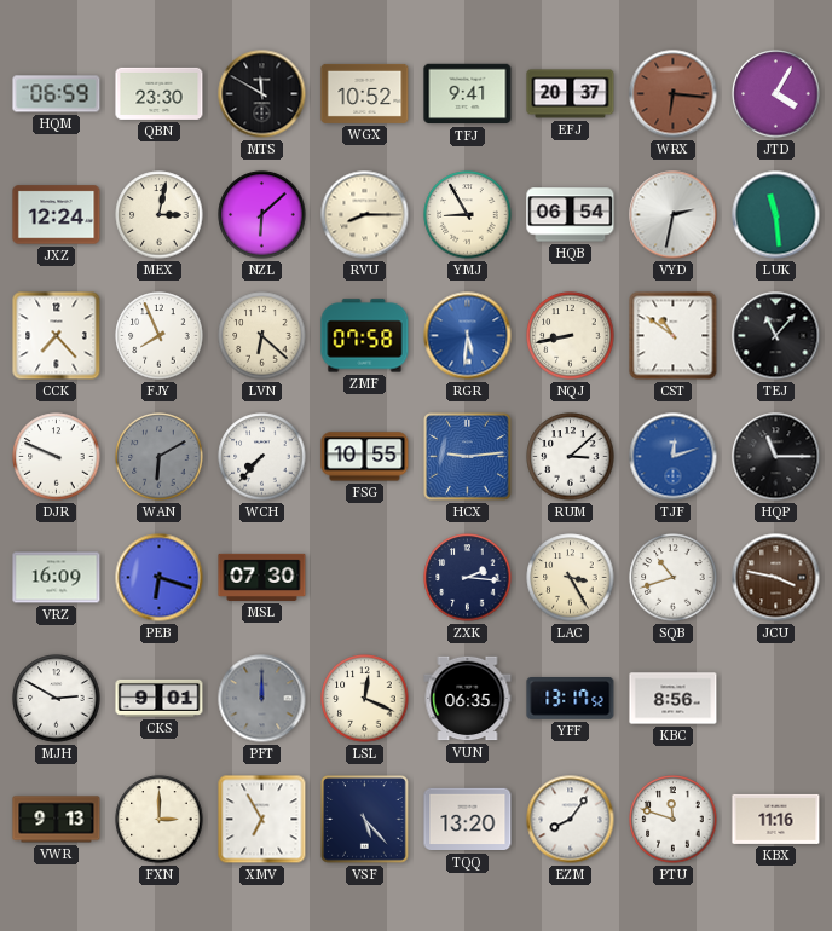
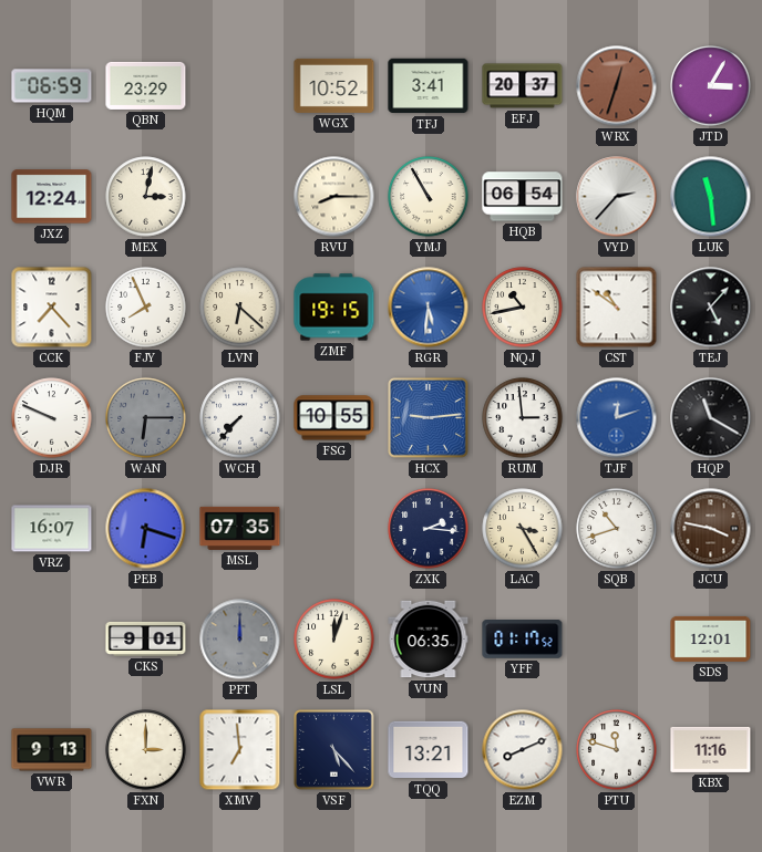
QBN: 23:30 -> 23:29
MTS: 11:50 -> none
TFJ: 9:41 -> 3:41
WRX: 6:16 -> 12:33
JTD: 4:05 -> 3:05
NZL: 6:08 -> none
YMJ: 8:55 -> 10:55
VYD: 2:32 -> 2:37
ZMF: 07:58 -> 19:15
NQJ: 8:43 -> 10:43
TEJ: 11:07 -> 5:07
WAN: 6:10 -> 6:15
RUM: 3:08 -> 2:59
HQP: 11:15 -> 11:20
VRZ: 16:09 -> 16:07
MSL: 07:30 -> 07:35
MJH: 2:50 -> none
LSL: 12:19 -> 12:03
YFF: 13:17 -> 01:17
KBC: 8:56 -> none
SDS: none -> 12:01
XMV: 6:55 -> 6:59
TQQ: 13:20 -> 13:21
EZM: 8:06 -> 8:11
